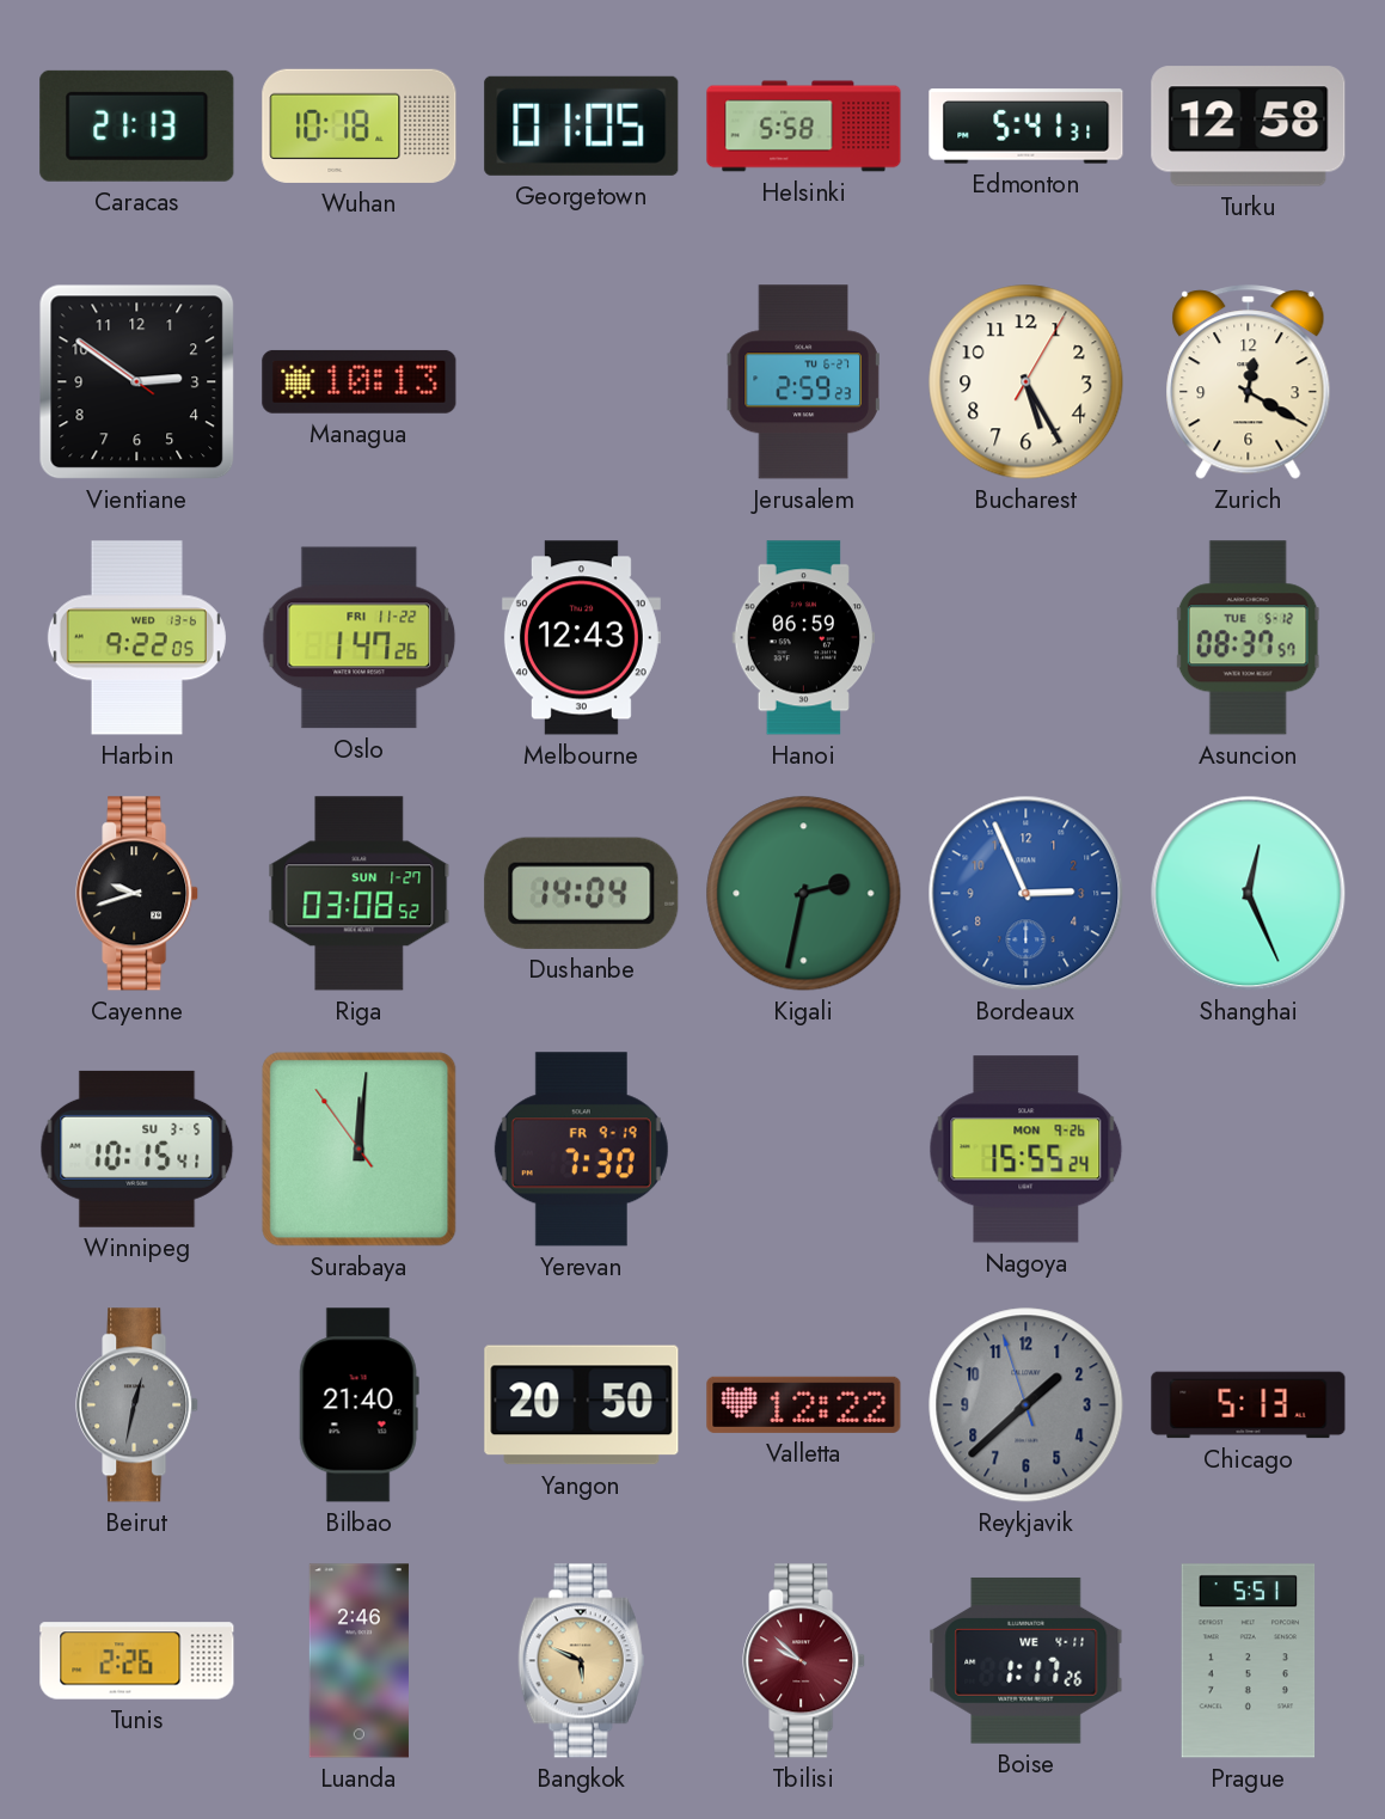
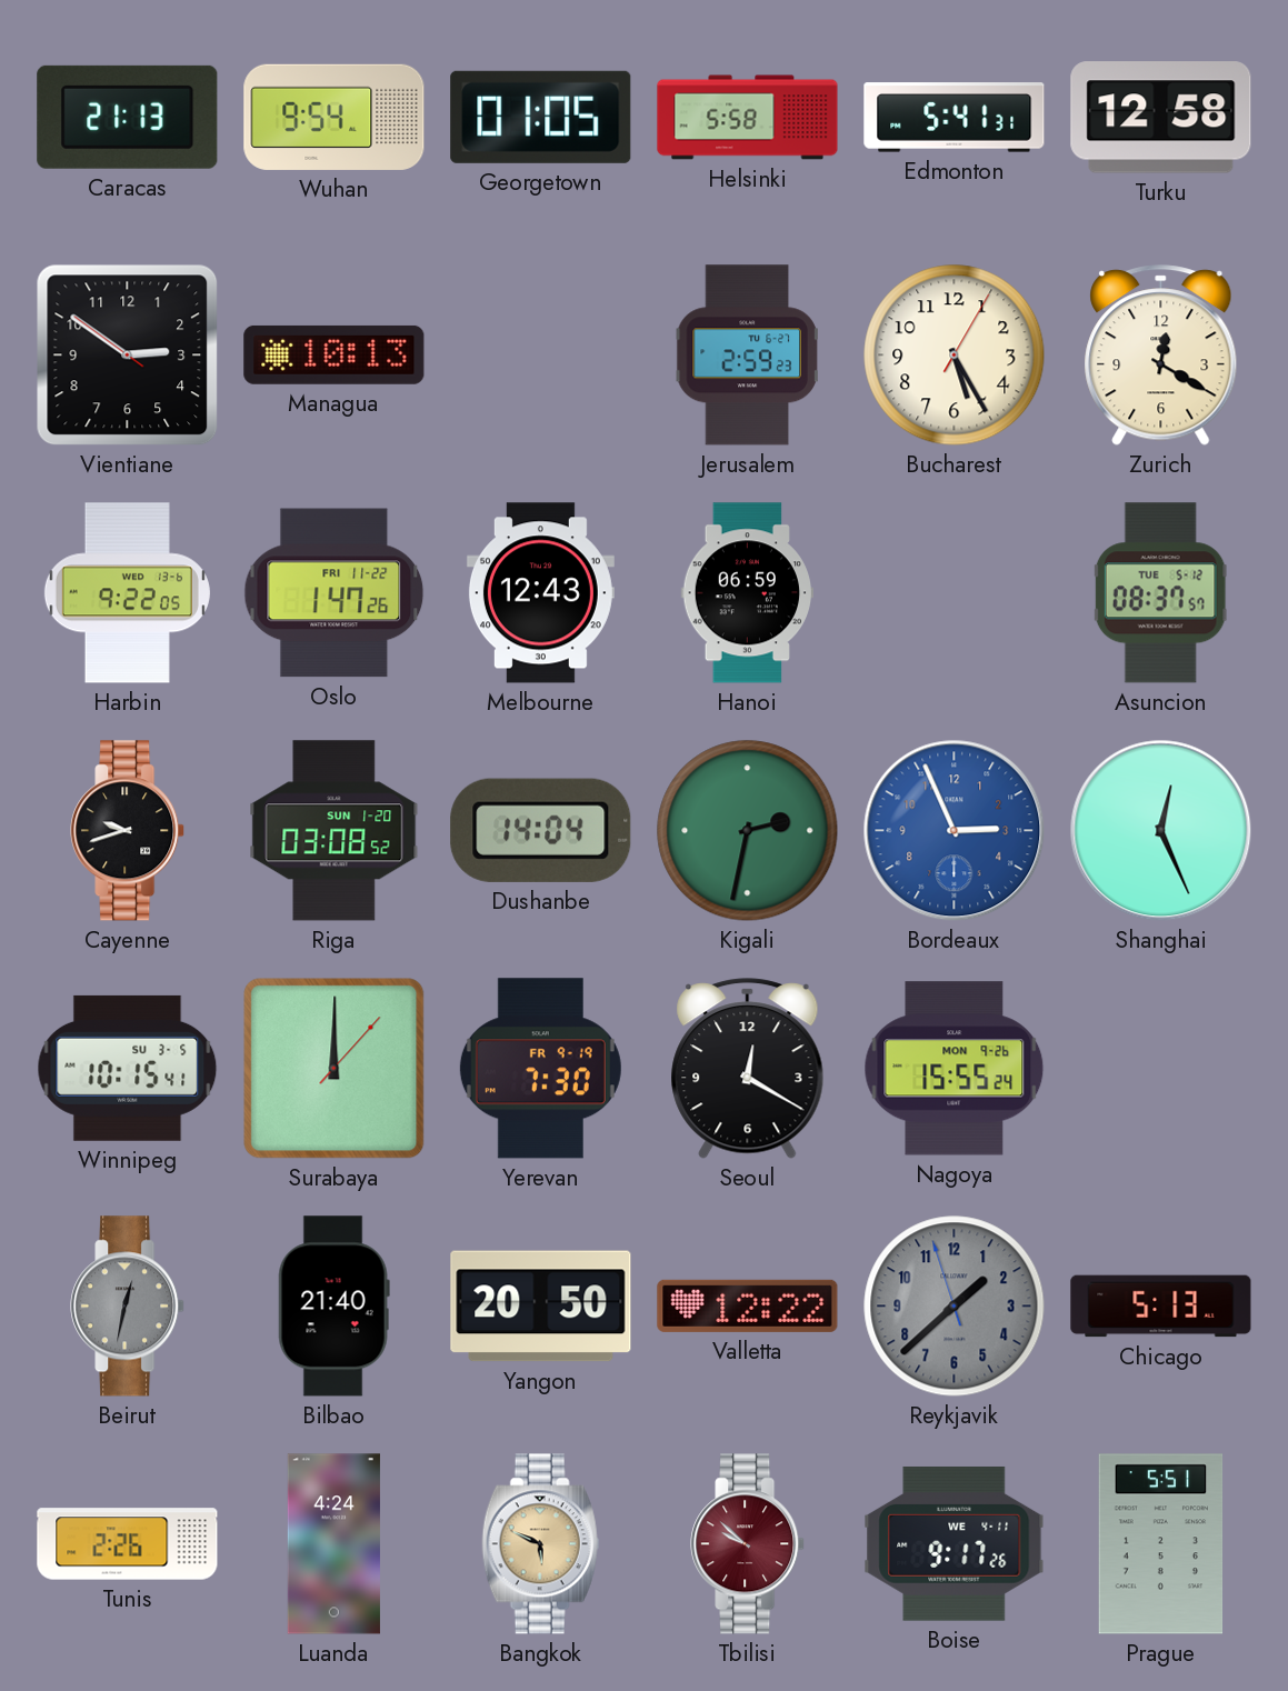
Wuhan: 10:18 -> 9:54
Riga date: SUN 1-27 -> SUN 1-20
Surabaya: 12:00:54 -> 12:00:07
Seoul: none -> 12:20
Luanda: 2:46 -> 4:24
Boise: 1:17 -> 9:17
